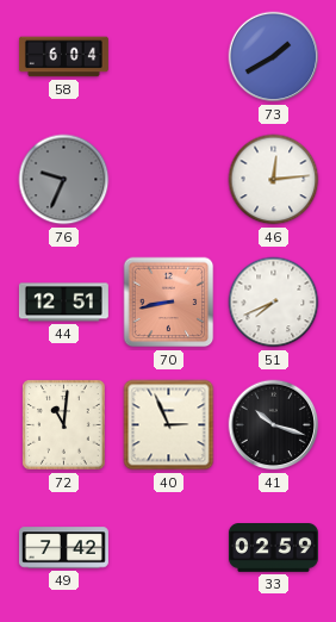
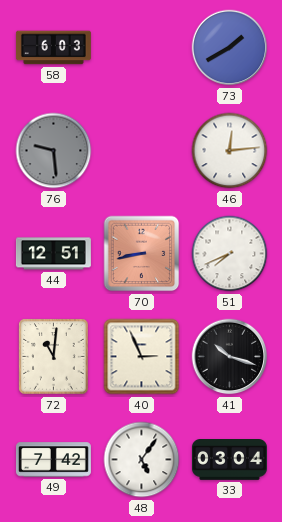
58: 6:04 -> 6:03
76: 9:34 -> 9:29
48: none -> 5:06
33: 02:59 -> 03:04
